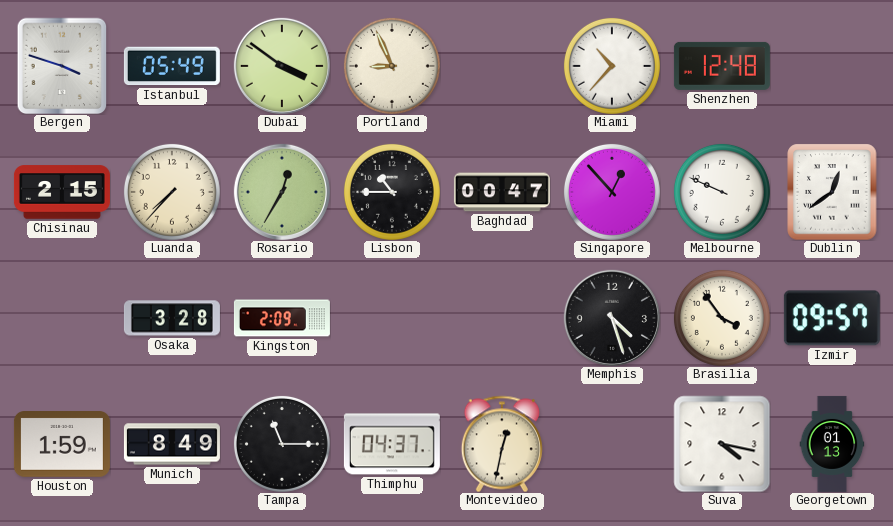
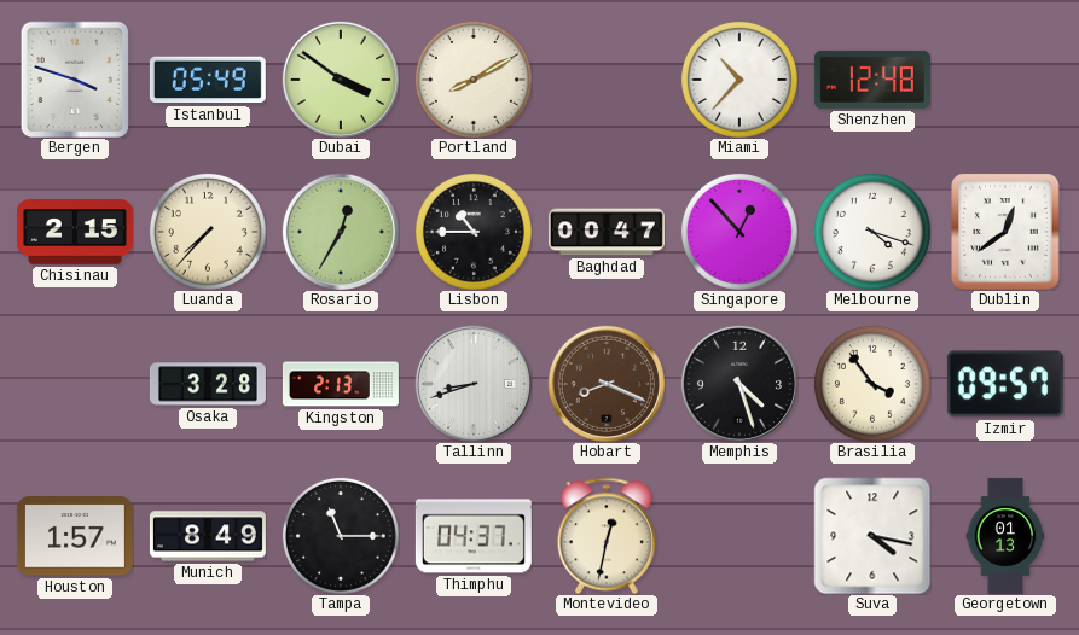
Portland: 8:56 -> 8:10
Melbourne: 9:49 -> 4:18
Kingston: 2:09 -> 2:13
Tallinn: none -> 8:42
Hobart: none -> 8:19
Houston: 1:59 -> 1:57
